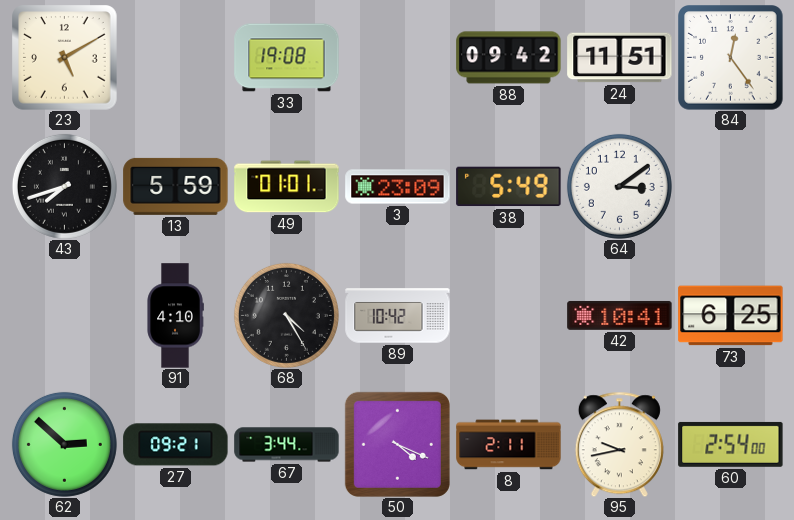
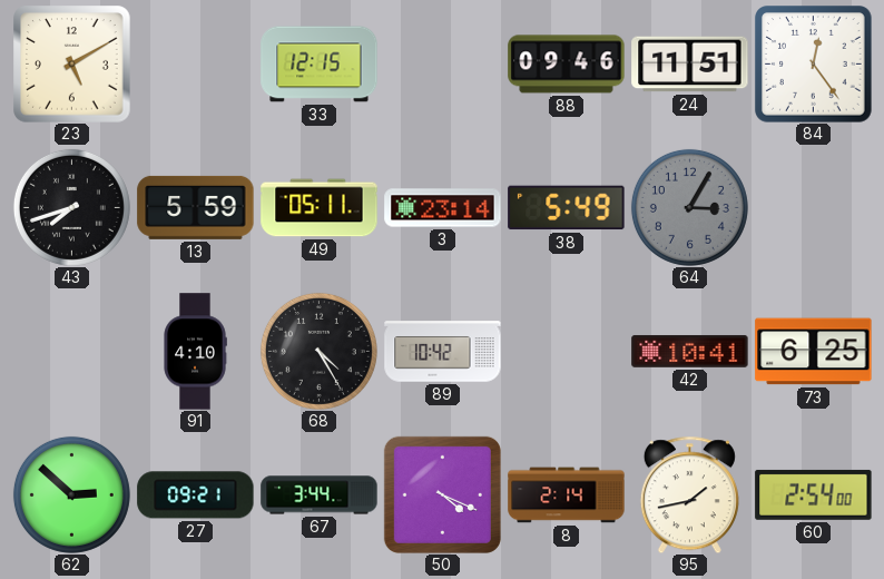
33: 19:08 -> 12:15
88: 09:42 -> 09:46
49: 01:01 -> 05:11
3: 23:09 -> 23:14
64: 3:09 -> 3:05
64 dial: white -> grey
8: 2:11 -> 2:14
95: 9:43 -> 1:43
